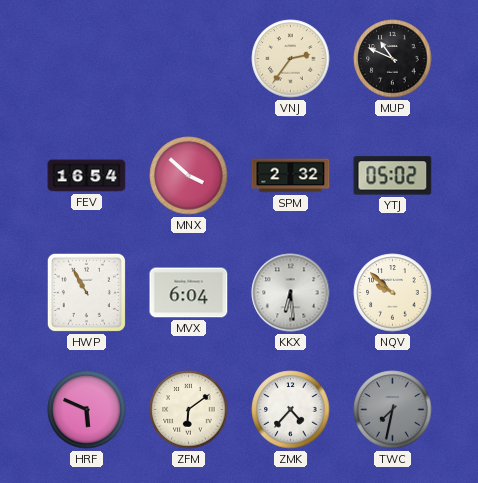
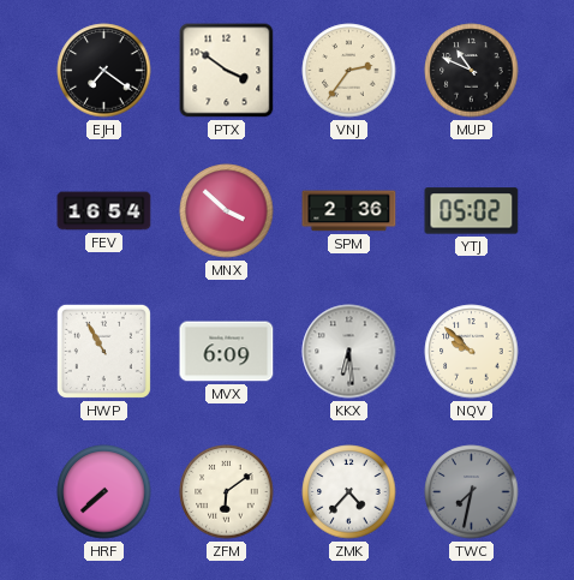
EJH: none -> 7:21
PTX: none -> 3:51
SPM: 2:32 -> 2:36
MVX: 6:04 -> 6:09
HRF: 5:49 -> 7:38
